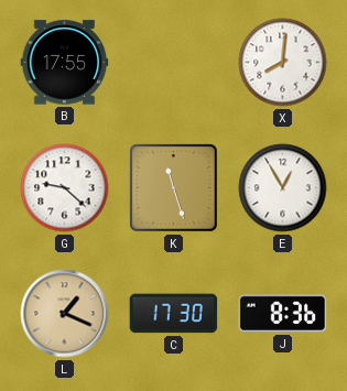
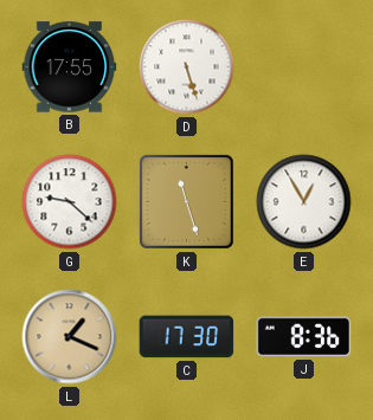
D: none -> 5:27
X: 8:01 -> none
